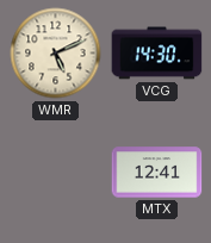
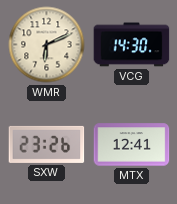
WMR: 5:11 -> 6:11
SXW: none -> 23:26
